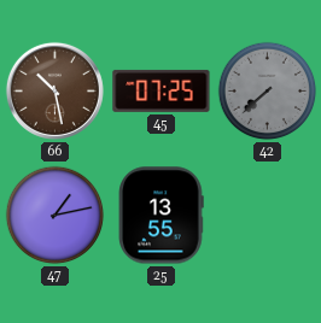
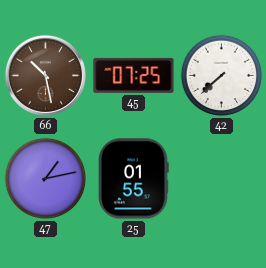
42 dial: grey -> white
25: 13:55 -> 01:55
